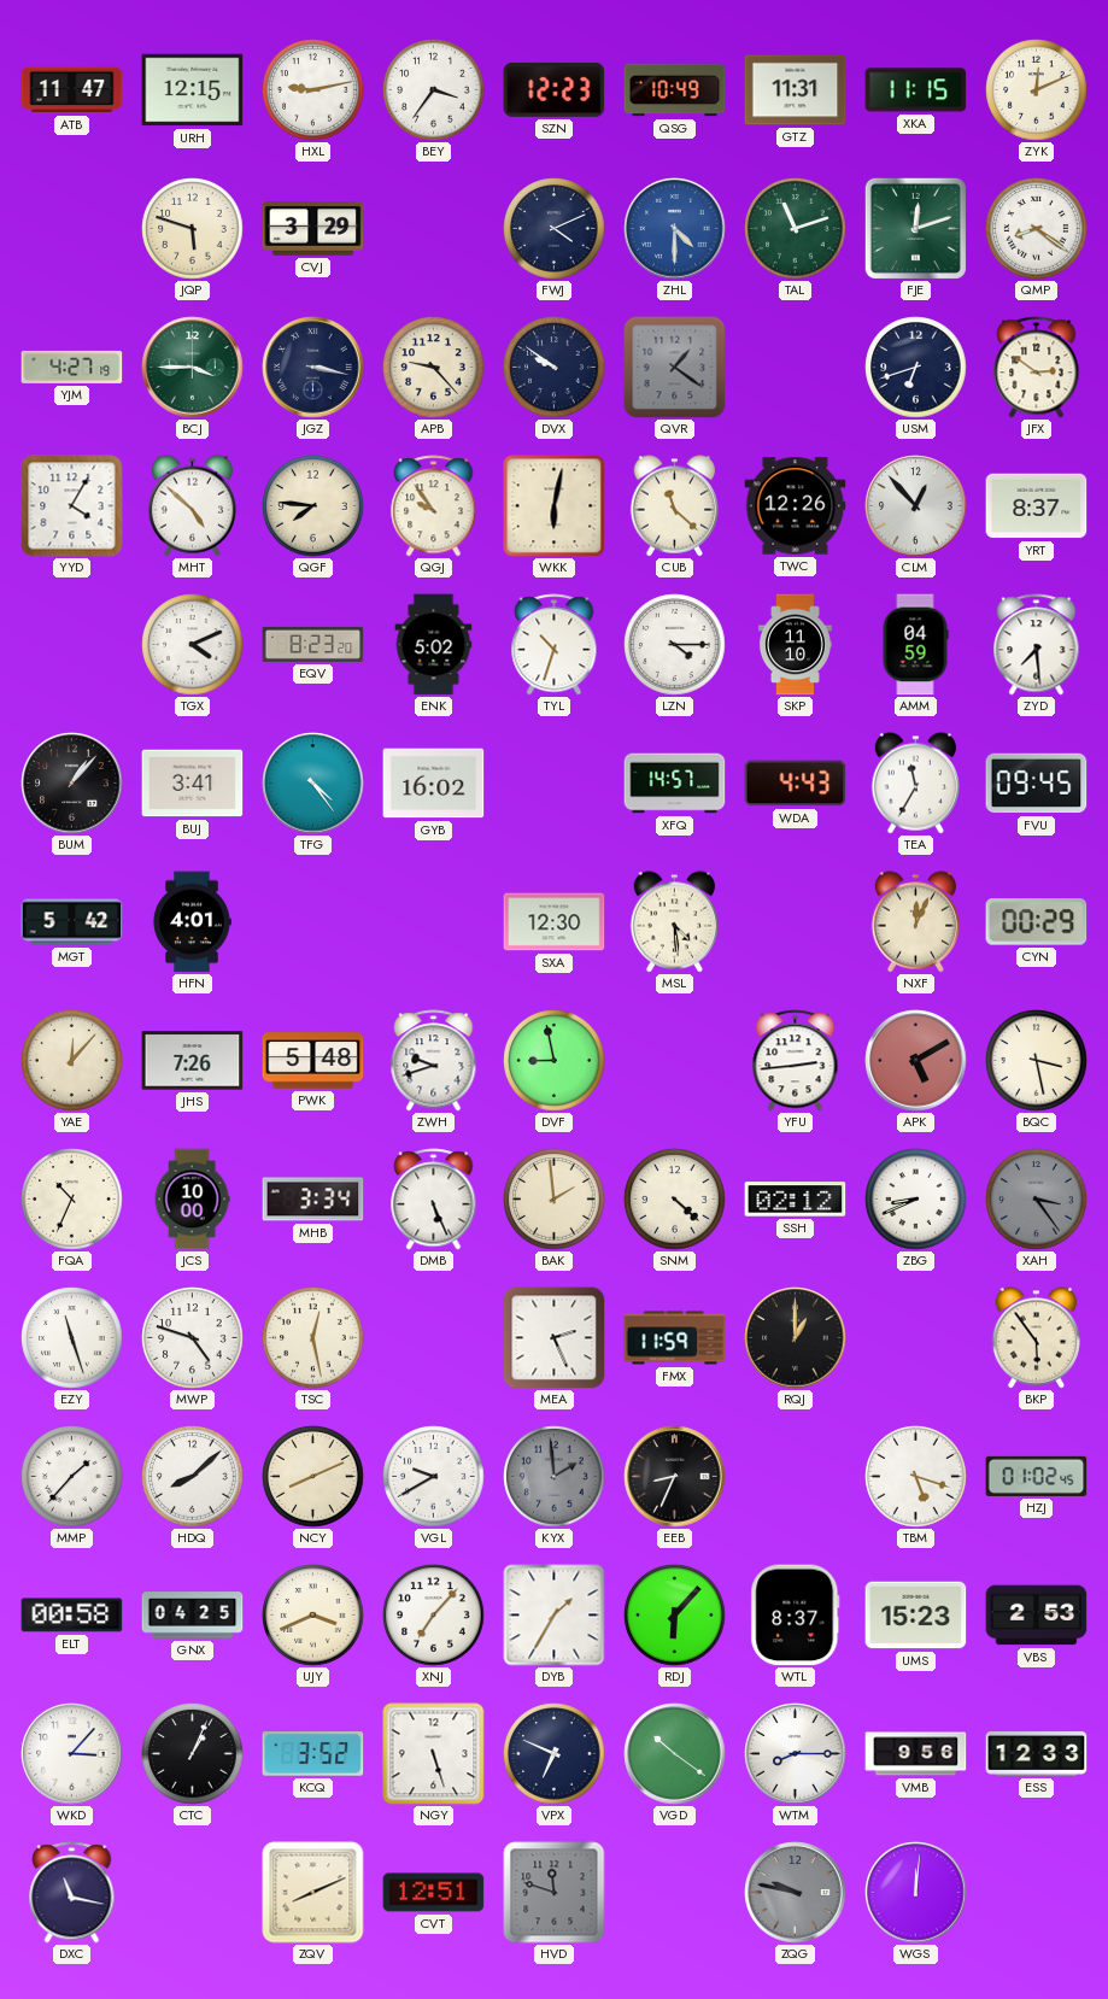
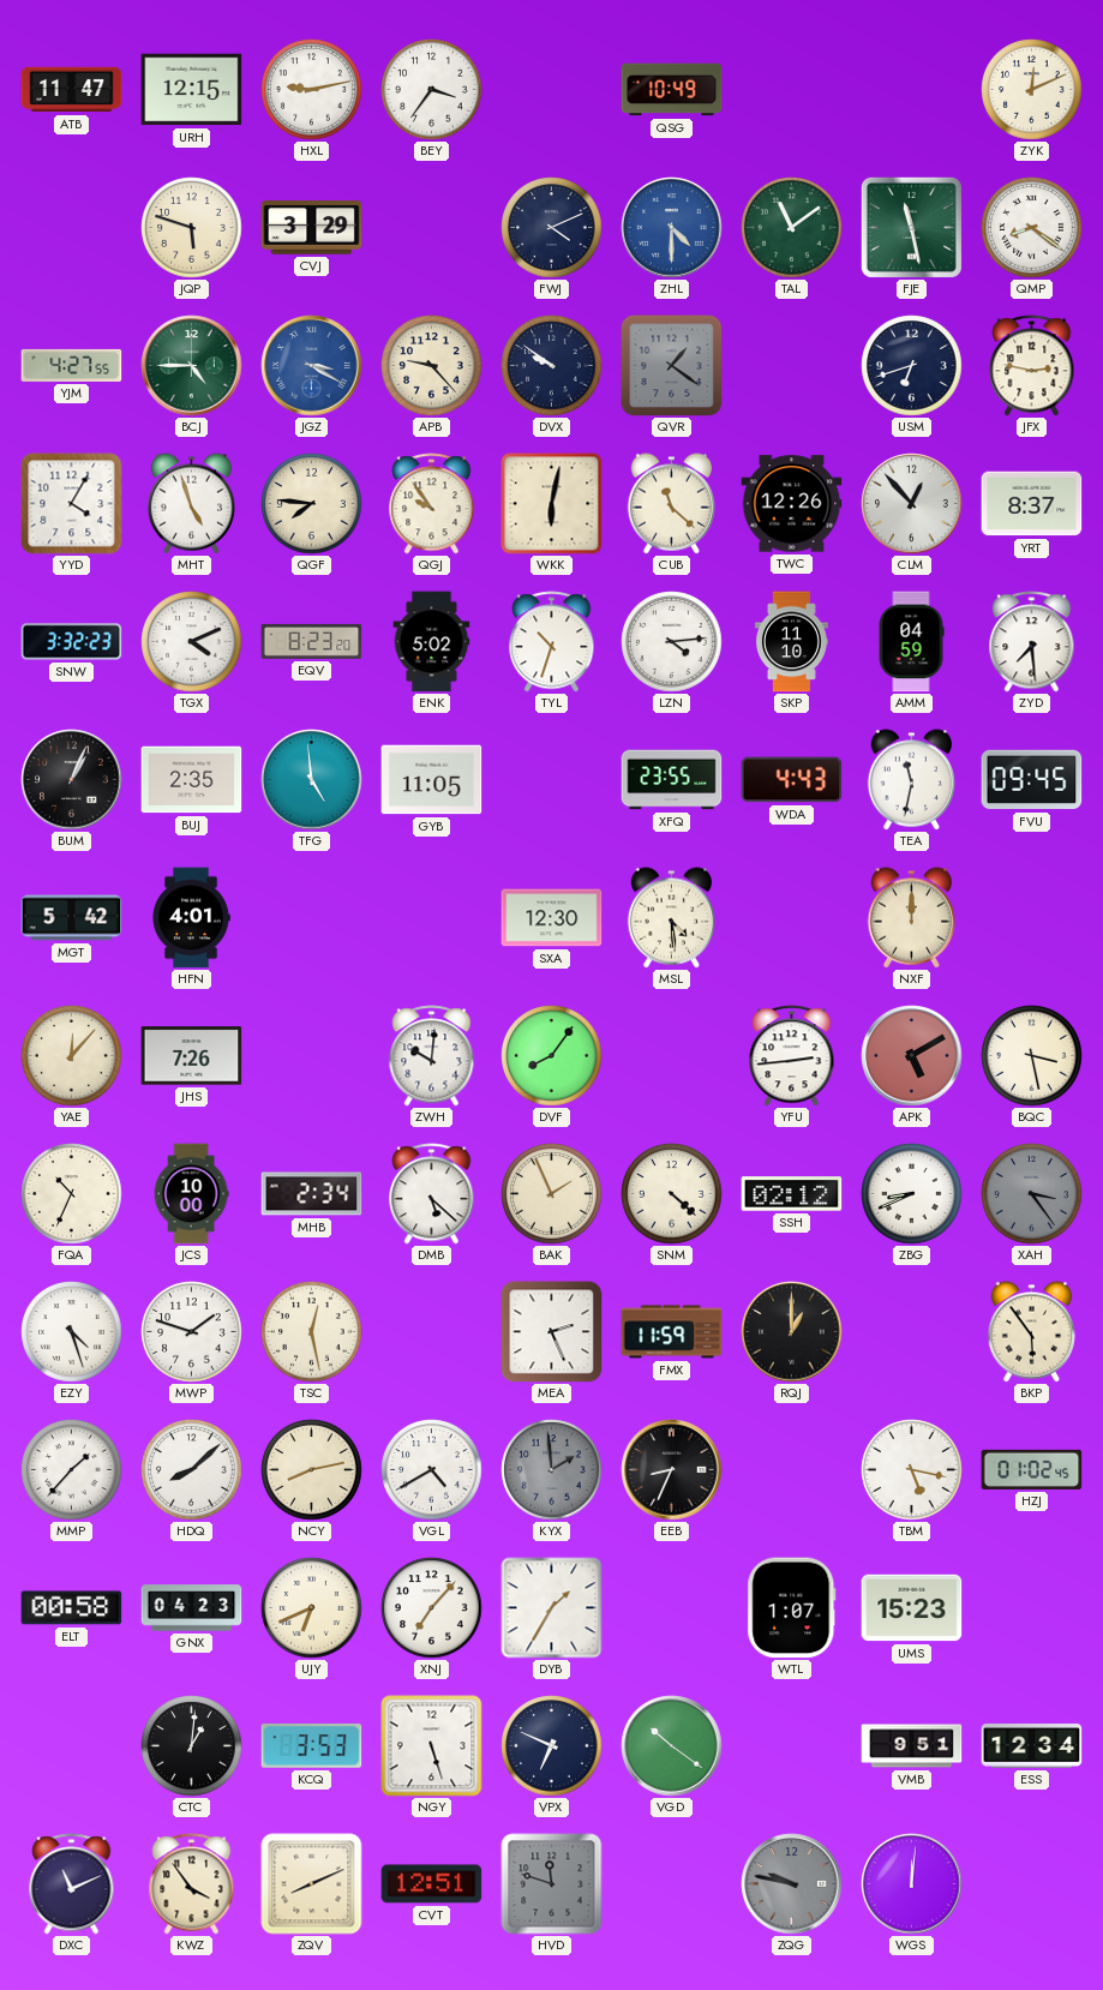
SZN: 12:23 -> none
GTZ: 11:31 -> none
XKA: 11:15 -> none
TAL: 11:12 -> 11:09
FJE: 12:12 -> 11:28
YJM: 4:27:19 -> 4:27:55
BCJ: 3:45 -> 4:45
JGZ: 3:17 -> 3:20
JGZ dial: navy -> blue
JFX: 2:51 -> 2:47
MHT: 4:52 -> 4:57
SNW: none -> 3:32
LZN: 4:15 -> 4:14
BUM: 1:07 -> 1:04
BUJ: 3:41 -> 2:35
TFG: 4:24 -> 4:59
GYB: 16:02 -> 11:05
XFQ: 14:57 -> 23:55
TEA: 11:35 -> 11:32
NXF: 12:04 -> 12:00
CYN: 00:29 -> none
PWK: 5:48 -> none
ZWH: 9:42 -> 10:01
DVF: 8:58 -> 8:06
MHB: 3:34 -> 2:34
DMB: 5:26 -> 5:22
BAK: 1:59 -> 1:56
EZY: 11:27 -> 4:27
MWP: 4:48 -> 1:48
NCY: 8:11 -> 8:13
VGL: 9:40 -> 4:40
TBM: 5:18 -> 5:17
GNX: 04:25 -> 04:23
UJY: 3:41 -> 6:41
RDJ: 6:07 -> none
WTL: 8:37 -> 1:07
VBS: 2:53 -> none
WKD: 3:07 -> none
CTC: 1:04 -> 1:01
KCQ: 3:52 -> 3:53
WTM: 8:15 -> none
VMB: 9:56 -> 9:51
ESS: 12:33 -> 12:34
DXC: 11:17 -> 11:11
KWZ: none -> 3:54
